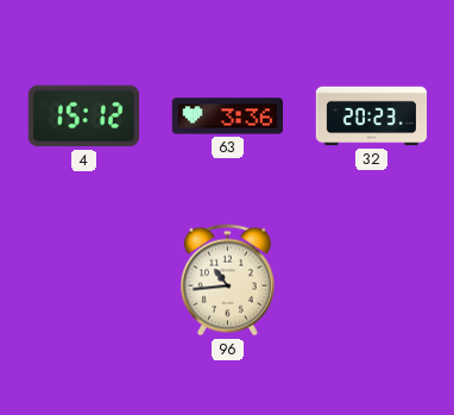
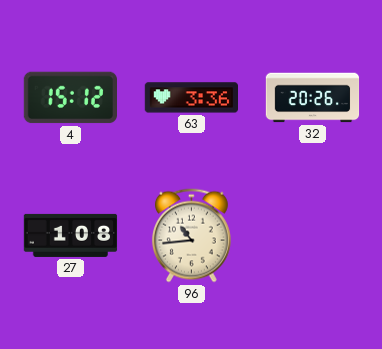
32: 20:23 -> 20:26
27: none -> 1:08
